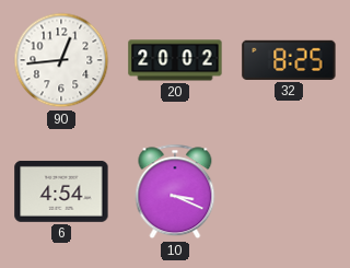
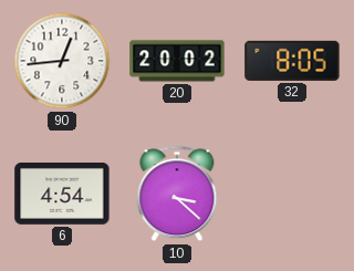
32: 8:25 -> 8:05
10: 3:19 -> 3:22
